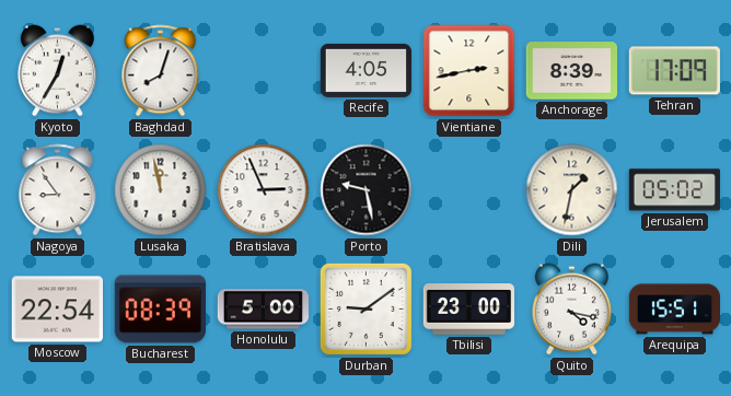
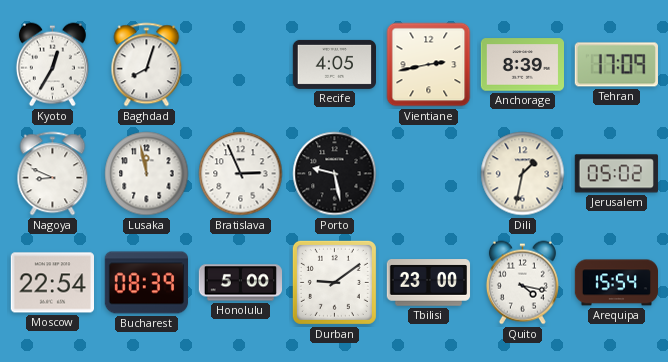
Nagoya: 8:54 -> 8:49
Arequipa: 15:51 -> 15:54
